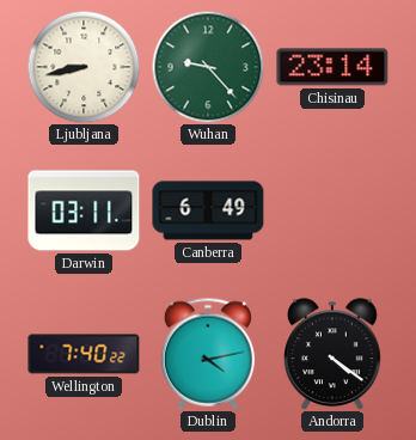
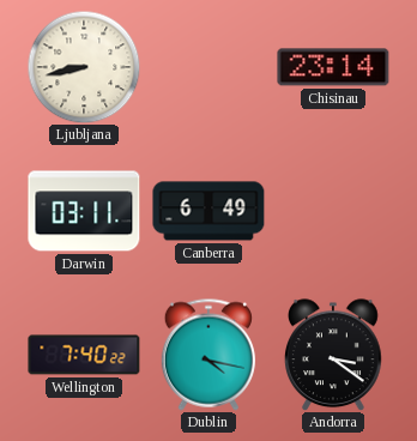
Wuhan: 9:23 -> none
Dublin: 4:13 -> 4:17
Andorra: 4:21 -> 3:21
